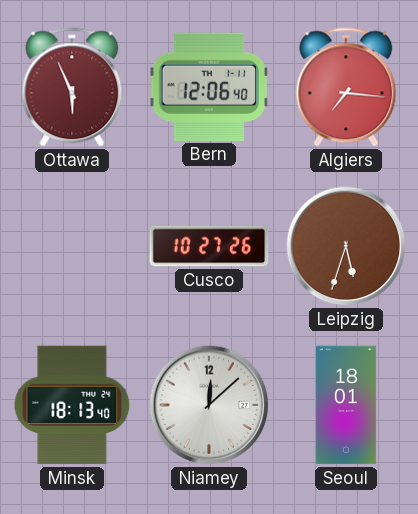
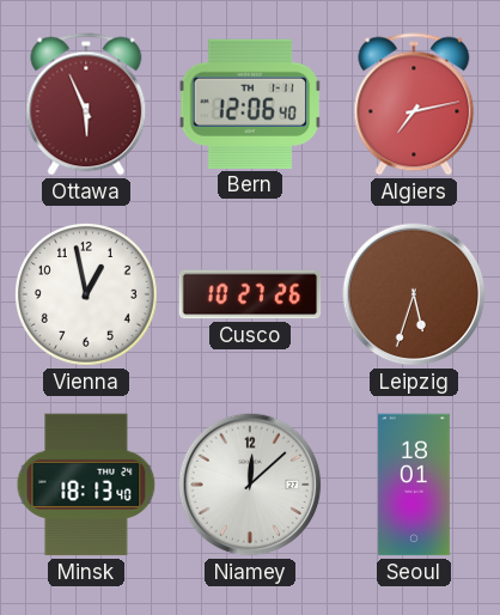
Algiers: 7:16 -> 7:13
Vienna: none -> 12:58
